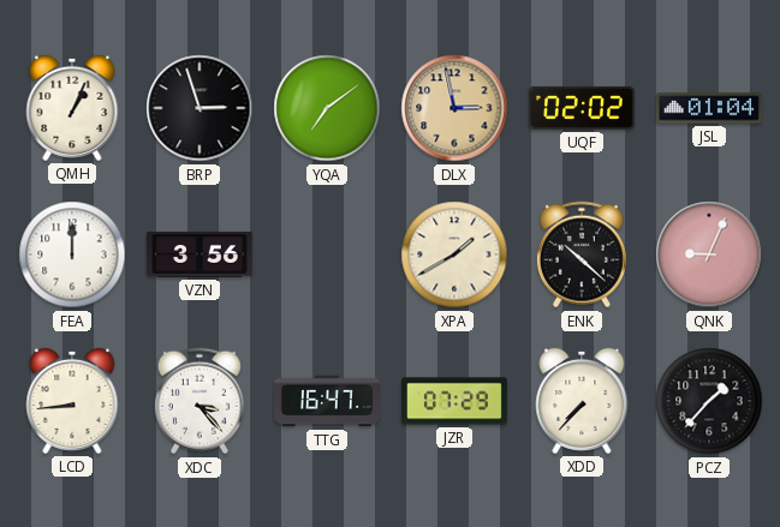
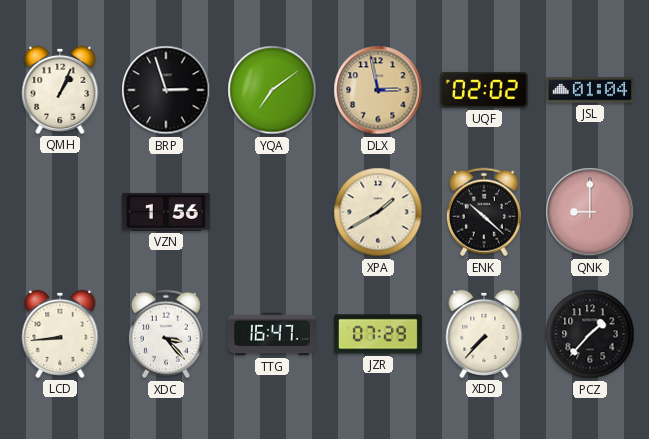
FEA: 12:00 -> none
VZN: 3:56 -> 1:56
QNK: 9:04 -> 9:00
